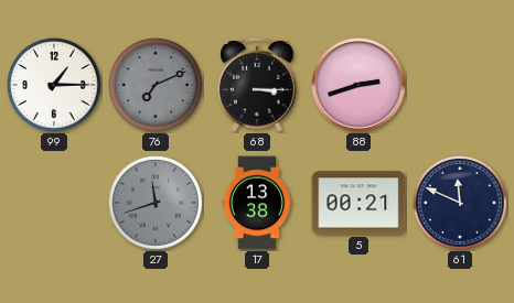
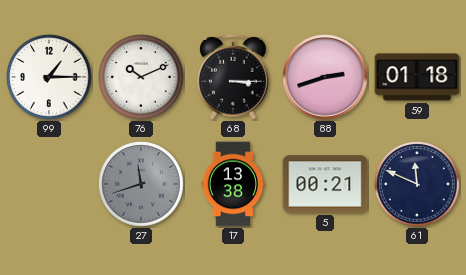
76: 7:11 -> 10:11
76 dial: grey -> white
59: none -> 01:18
